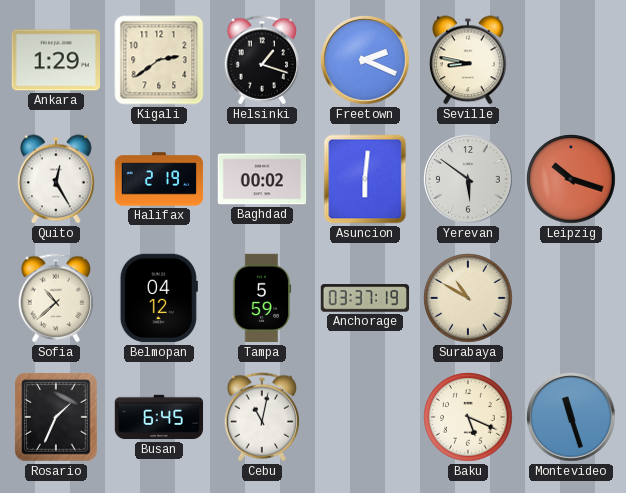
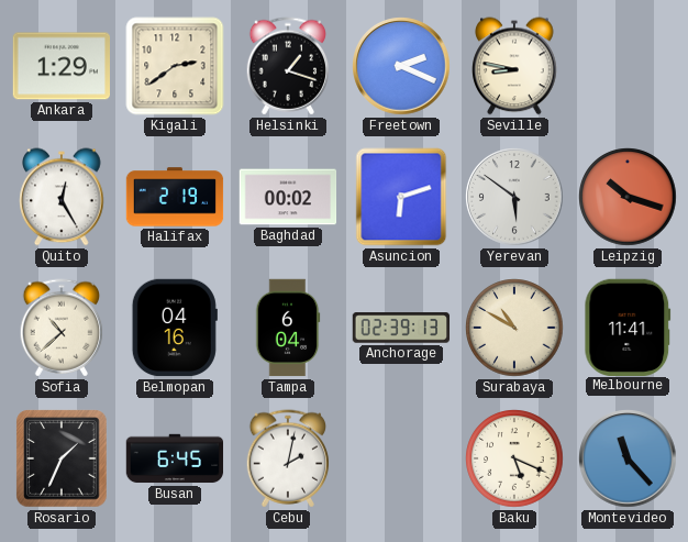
Asuncion: 6:01 -> 6:12
Belmopan: 04:12 -> 04:16
Tampa: 5:59 -> 6:04
Anchorage: 03:37 -> 02:39
Melbourne: none -> 11:41
Cebu: 11:02 -> 2:02
Montevideo: 11:27 -> 11:23
